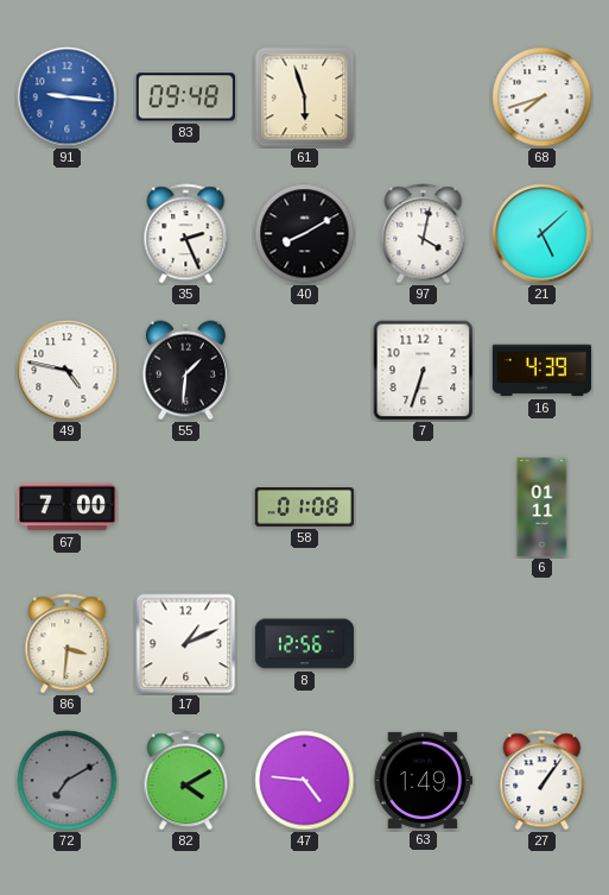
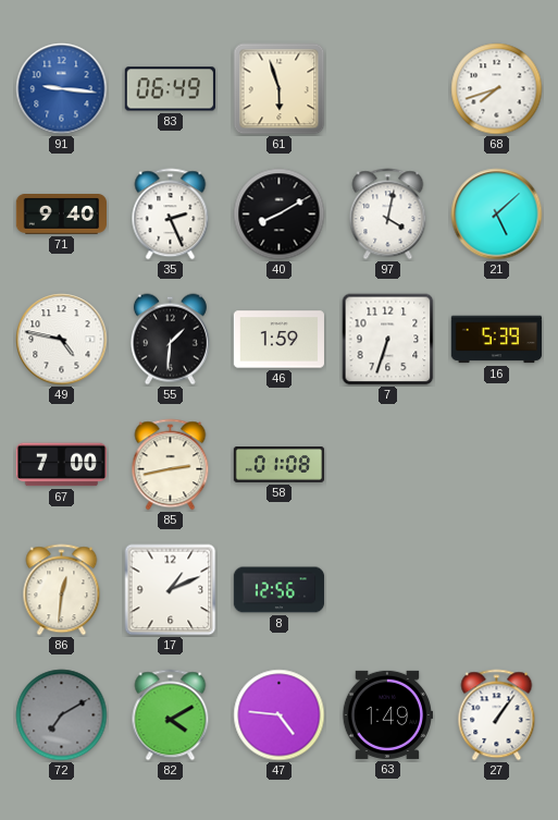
83: 09:48 -> 06:49
71: none -> 9:40
46: none -> 1:59
16: 4:39 -> 5:39
85: none -> 2:43
6: 01:11 -> none
86: 3:31 -> 12:31
